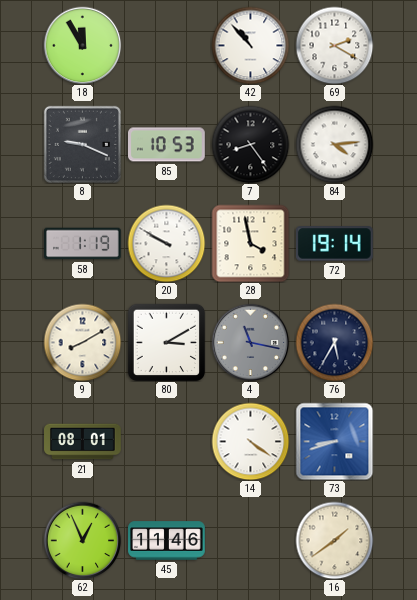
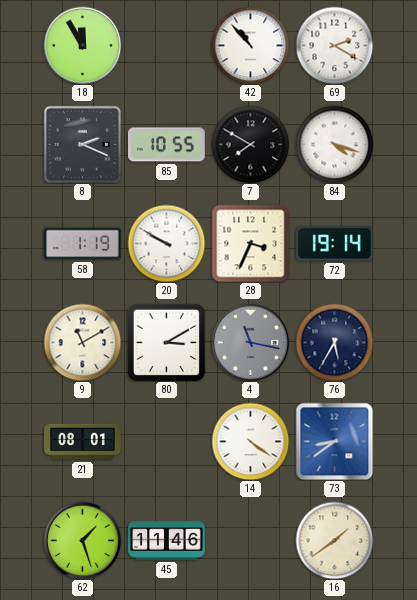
8: 9:19 -> 2:19
85: 10:53 -> 10:55
7: 8:24 -> 7:50
84: 4:14 -> 4:18
28: 3:58 -> 3:34
9: 8:10 -> 11:10
73: 8:42 -> 8:39
62: 12:56 -> 1:27
